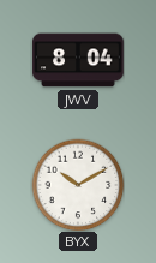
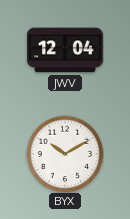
JWV: 8:04 -> 12:04
